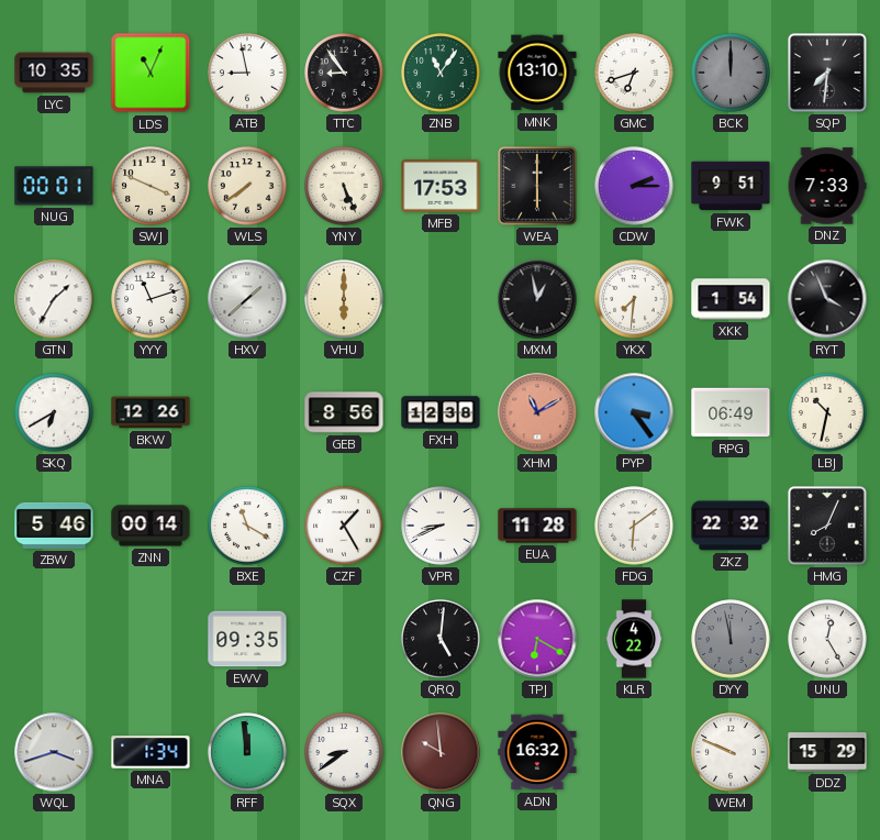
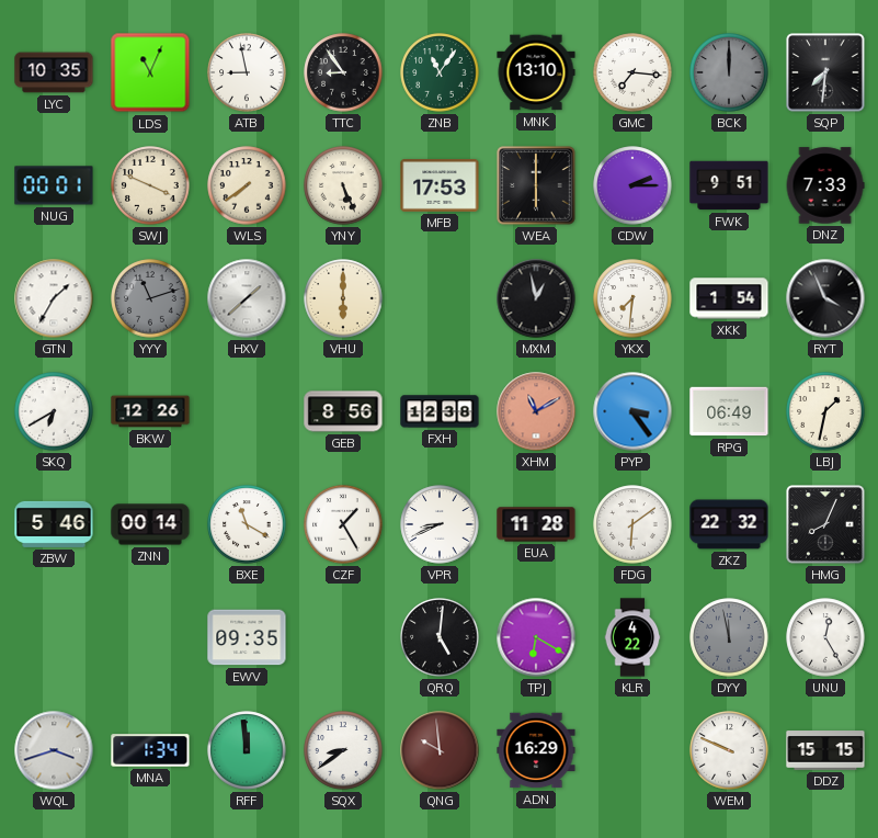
GMC: 6:42 -> 7:16
YYY dial: white -> grey
LBJ: 10:32 -> 1:32
ADN: 16:32 -> 16:29
DDZ: 15:29 -> 15:15
